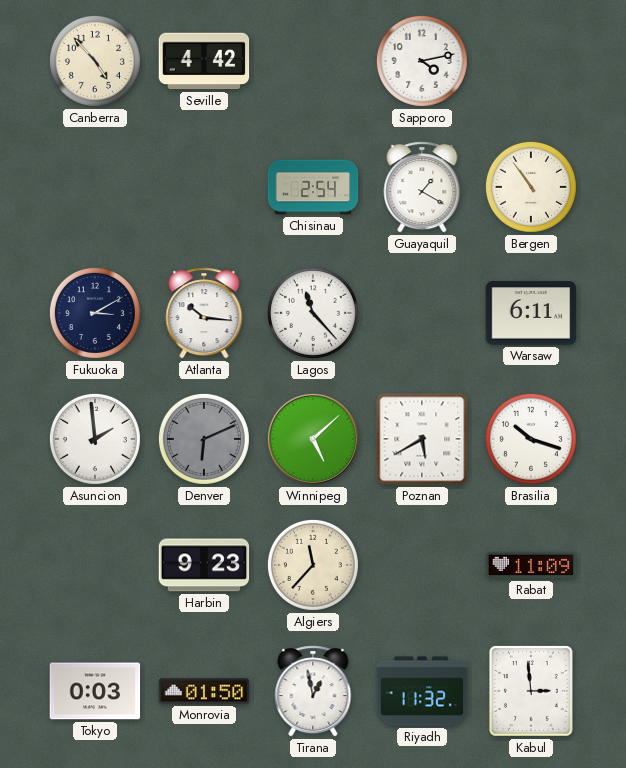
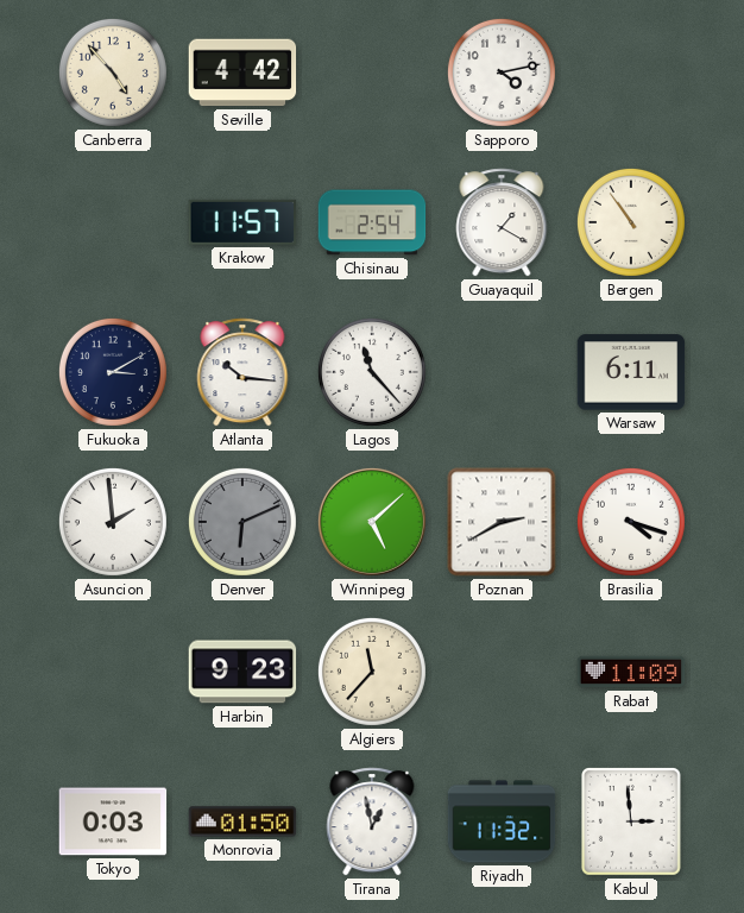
Krakow: none -> 11:57
Poznan: 5:40 -> 2:40
Brasilia: 10:18 -> 4:18
